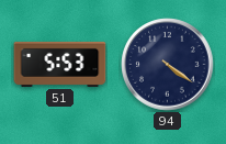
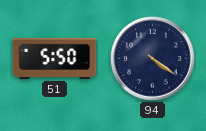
51: 5:53 -> 5:50
